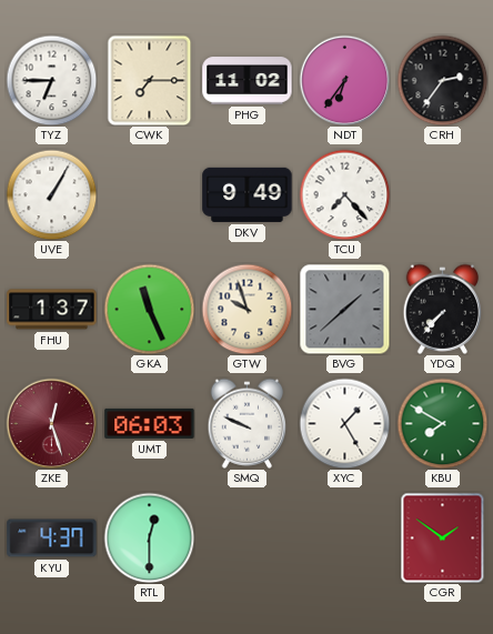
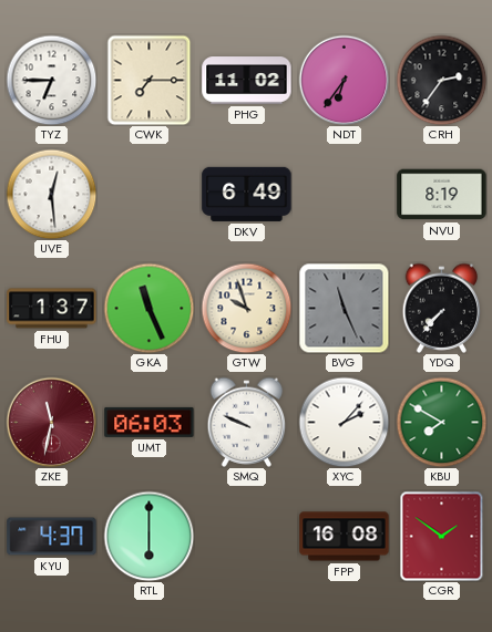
UVE: 1:05 -> 12:29
DKV: 9:49 -> 6:49
TCU: 7:23 -> none
NVU: none -> 8:19
BVG: 1:38 -> 11:26
ZKE: 12:27 -> 11:32
XYC: 1:25 -> 2:07
RTL: 12:30 -> 6:00
FPP: none -> 16:08
